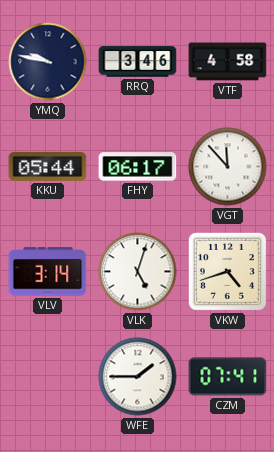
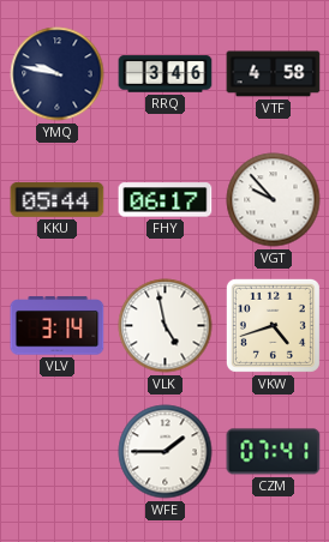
VGT: 11:53 -> 9:53
VLK: 5:03 -> 4:58
